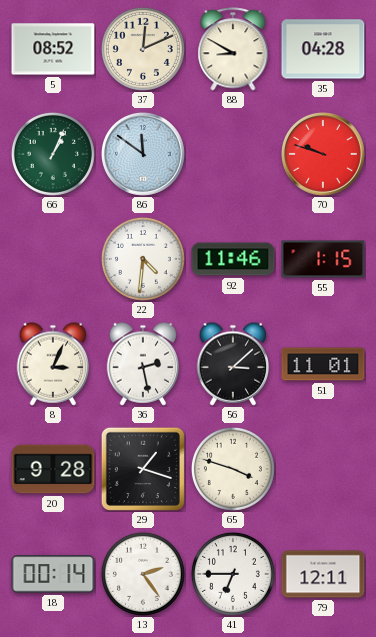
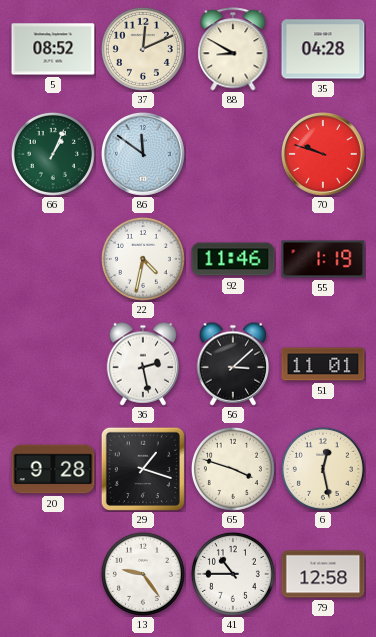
22: 4:31 -> 4:32
55: 1:15 -> 1:19
8: 3:04 -> none
6: none -> 12:28
18: 00:14 -> none
13: 2:24 -> 9:24
41: 6:45 -> 10:45
79: 12:11 -> 12:58
